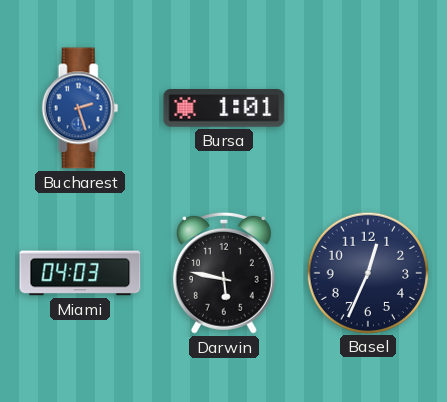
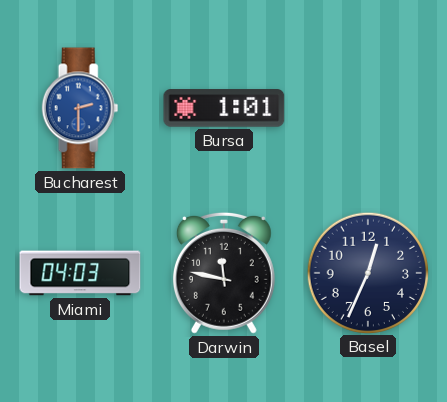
Bucharest: 2:27 -> 2:30
Darwin: 5:47 -> 11:47
